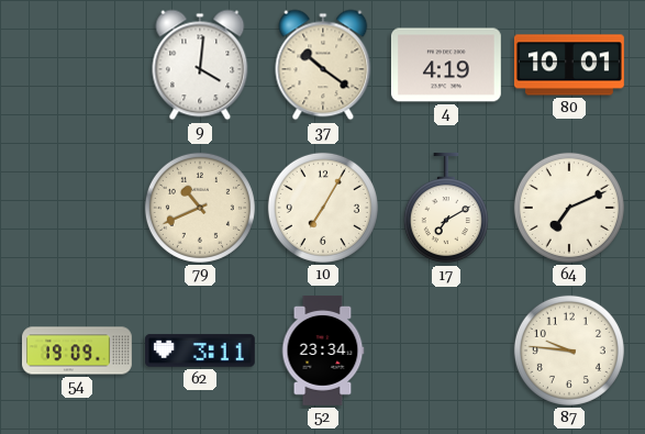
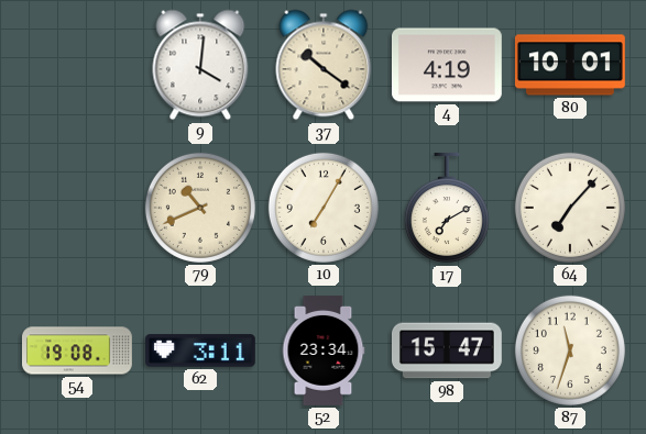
64: 7:11 -> 7:07
54: 19:09 -> 19:08
98: none -> 15:47
87: 9:46 -> 11:33
